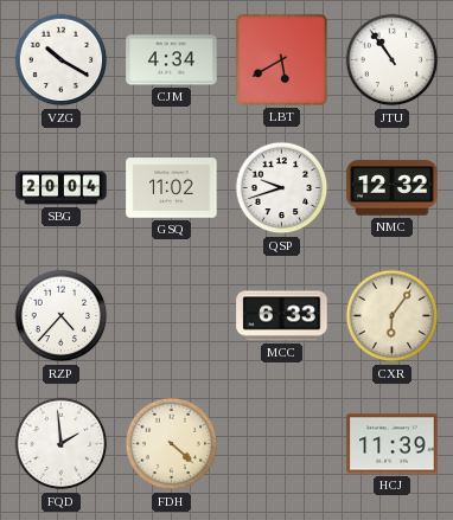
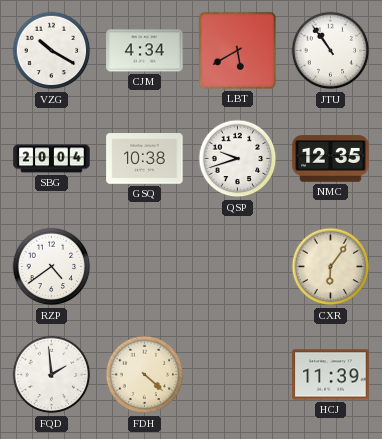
GSQ: 11:02 -> 10:38
NMC: 12:32 -> 12:35
RZP: 4:37 -> 4:39
MCC: 6:33 -> none
